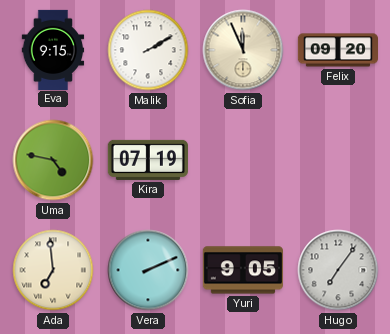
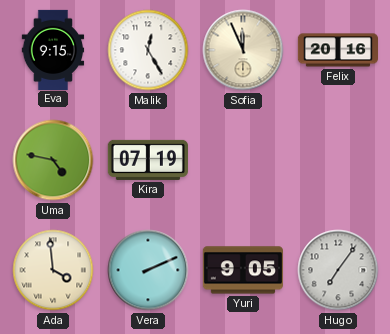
Malik: 2:10 -> 12:25
Felix: 09:20 -> 20:16
Ada: 6:59 -> 3:59
